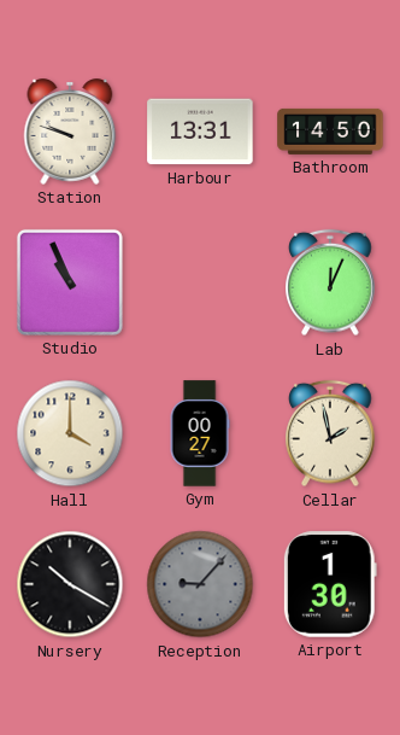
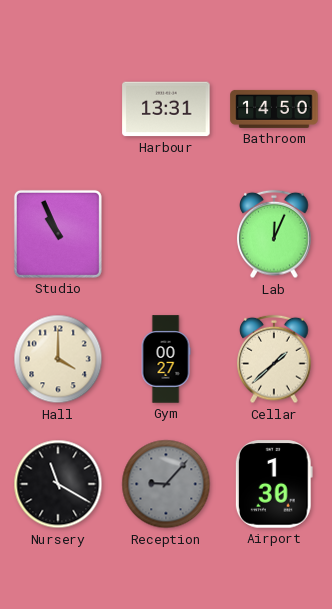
Station: 9:48 -> none
Cellar: 1:58 -> 1:38
Nursery: 10:20 -> 11:20
